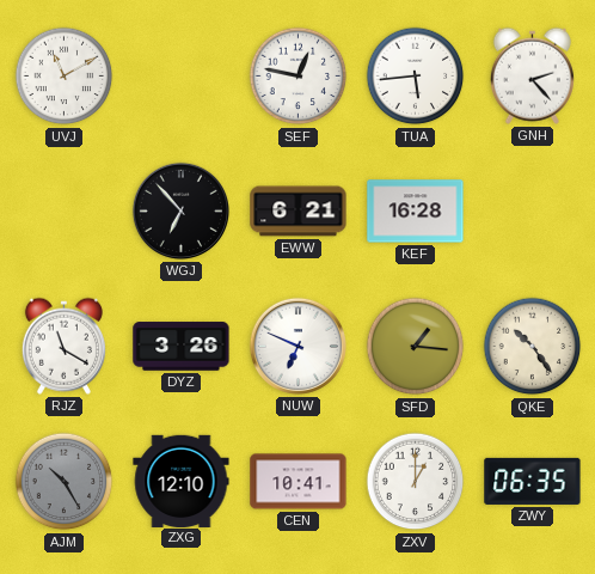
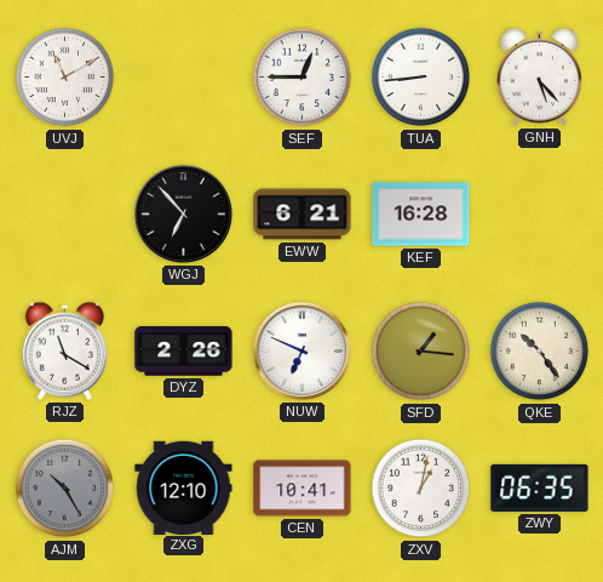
SEF: 12:47 -> 12:45
TUA: 5:44 -> 8:44
GNH: 2:23 -> 5:23
DYZ: 3:26 -> 2:26
ZXV: 1:00 -> 1:02
